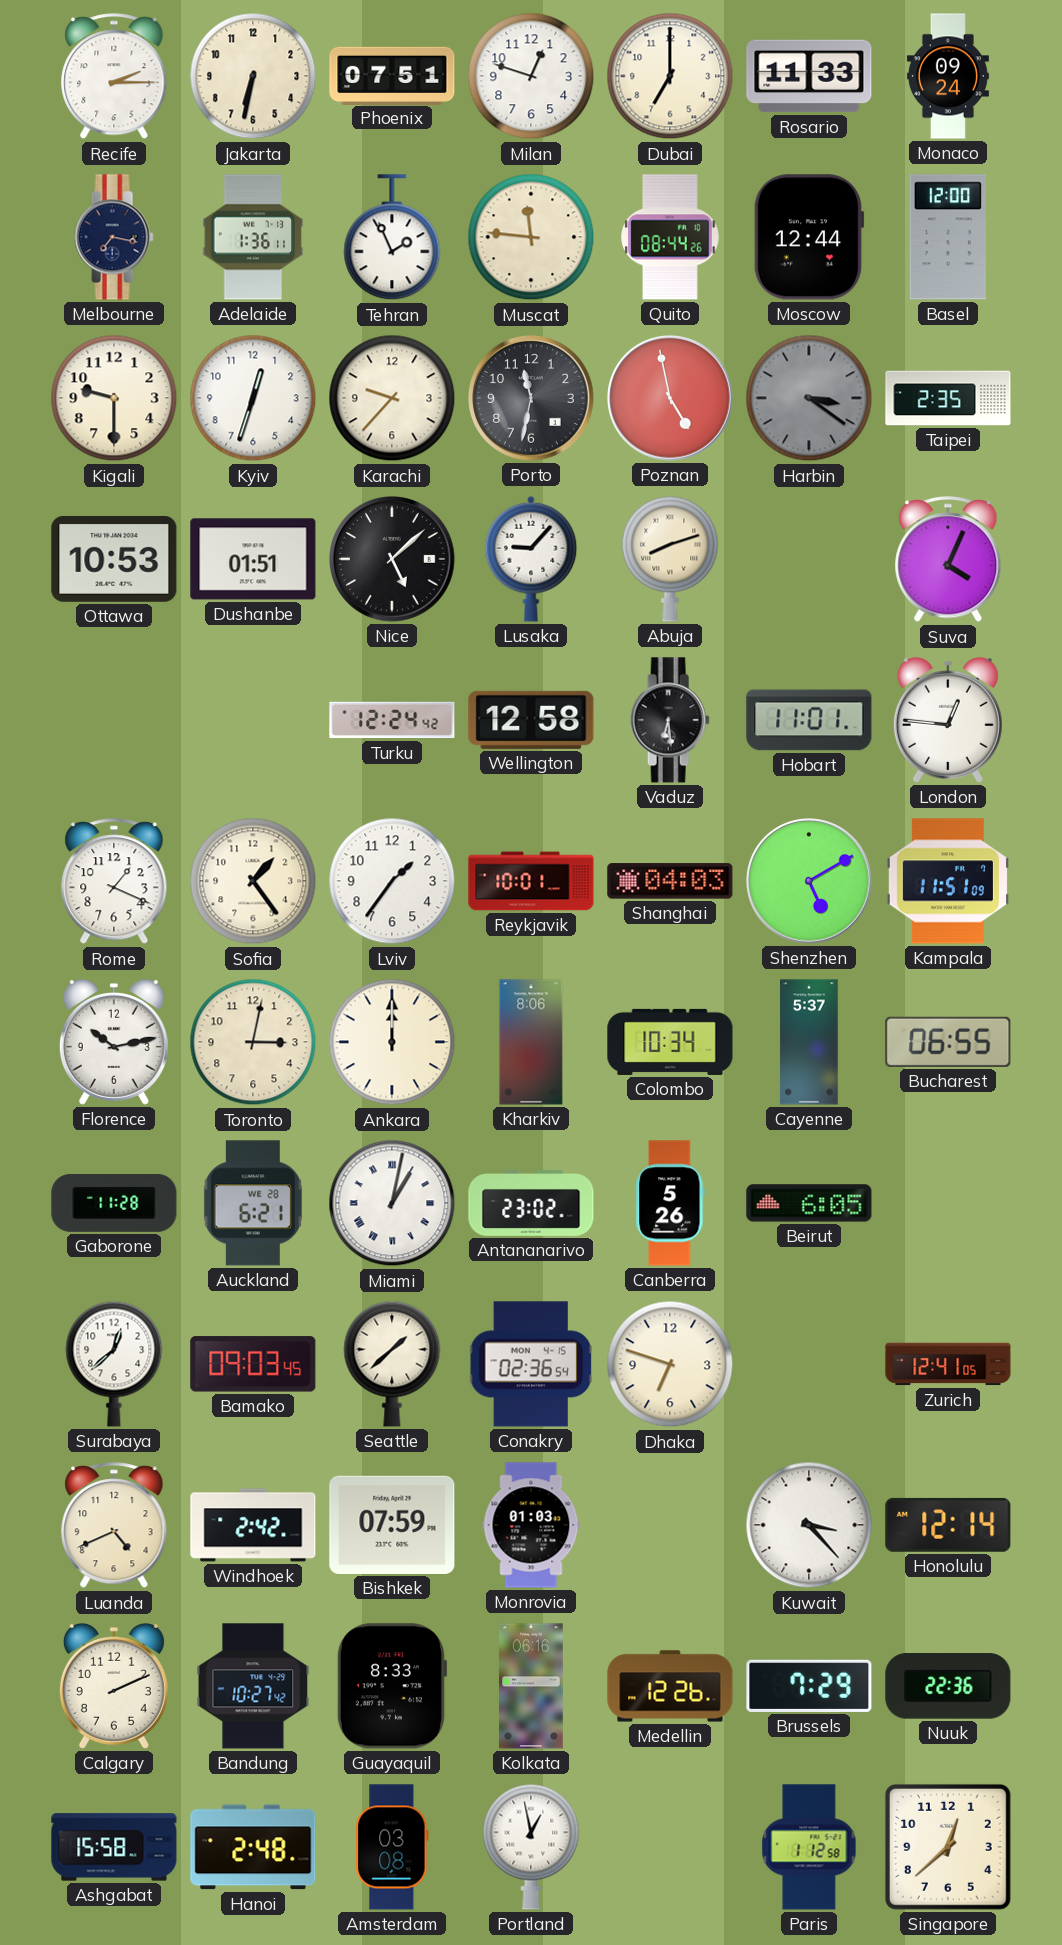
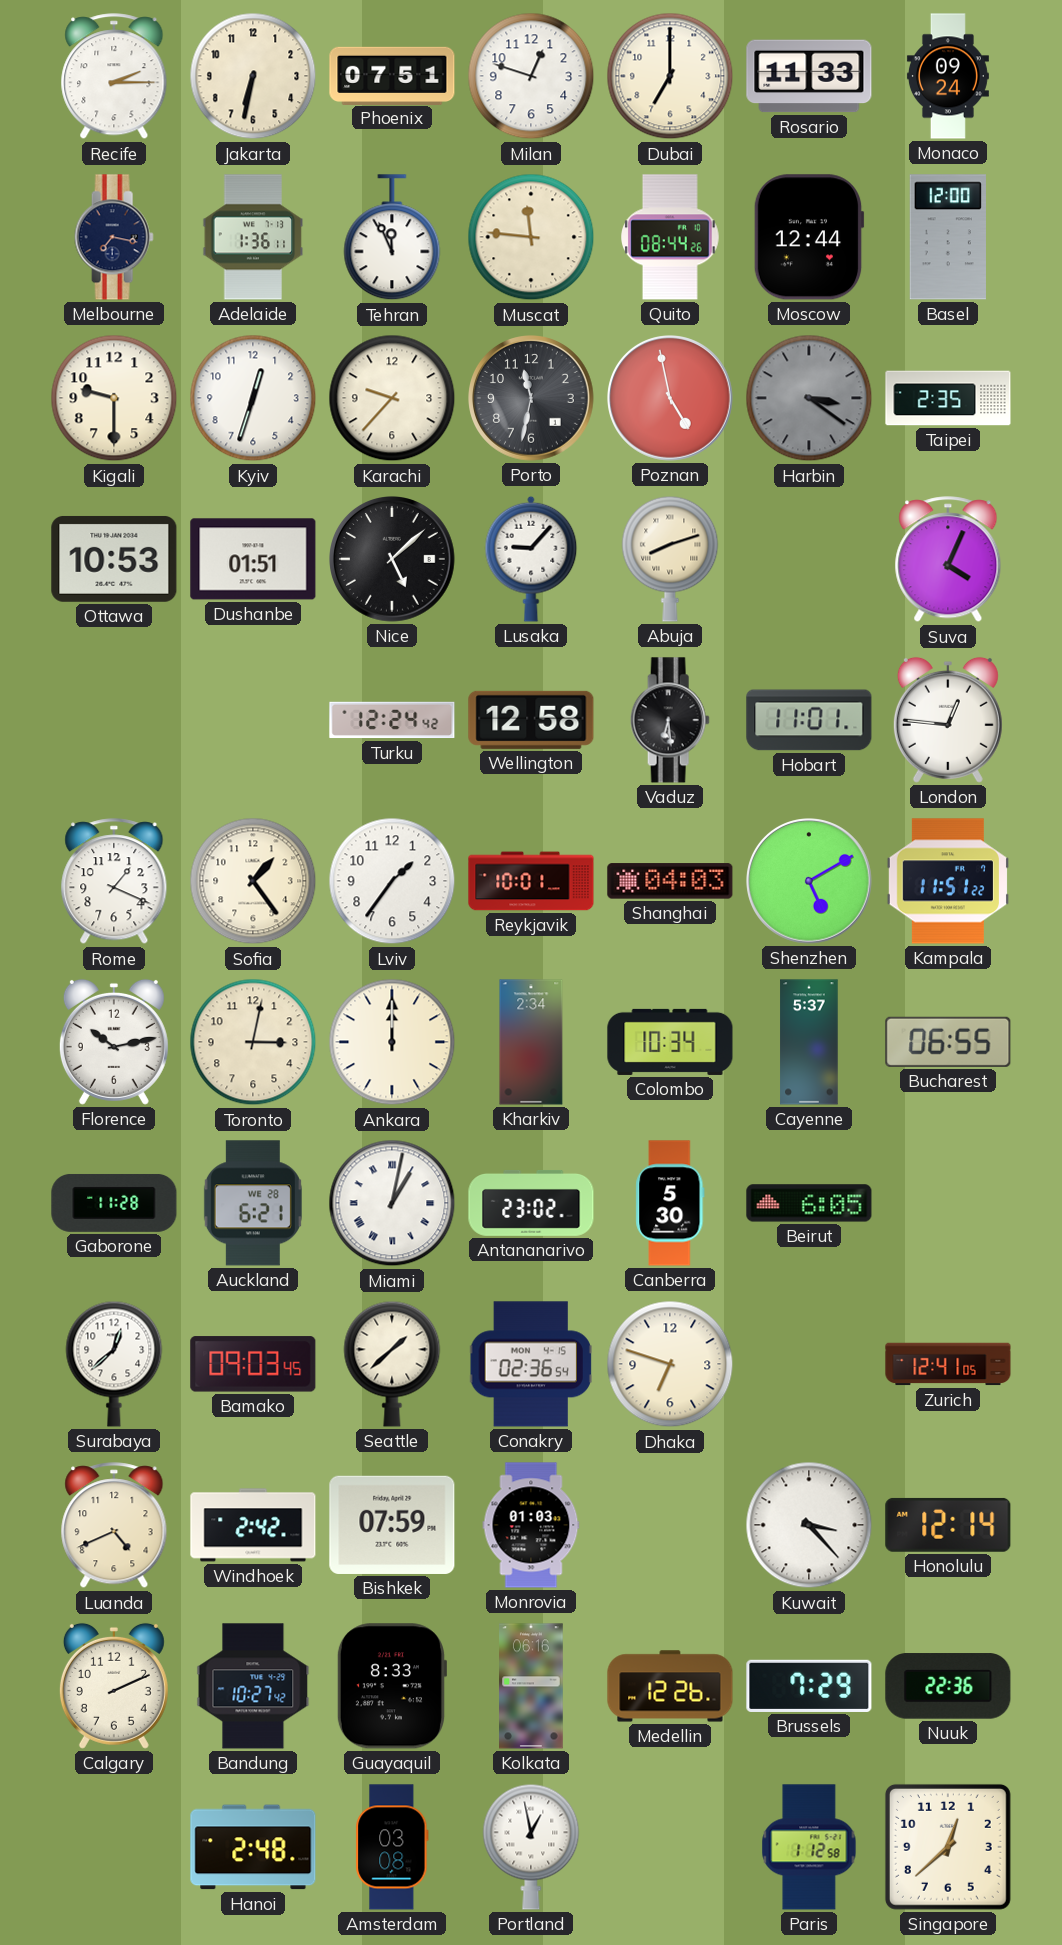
Tehran: 1:56 -> 11:56
Kampala: 11:51:09 -> 11:51:22
Kharkiv: 8:06 -> 2:34
Canberra: 5:26 -> 5:30
Ashgabat: 15:58 -> none
